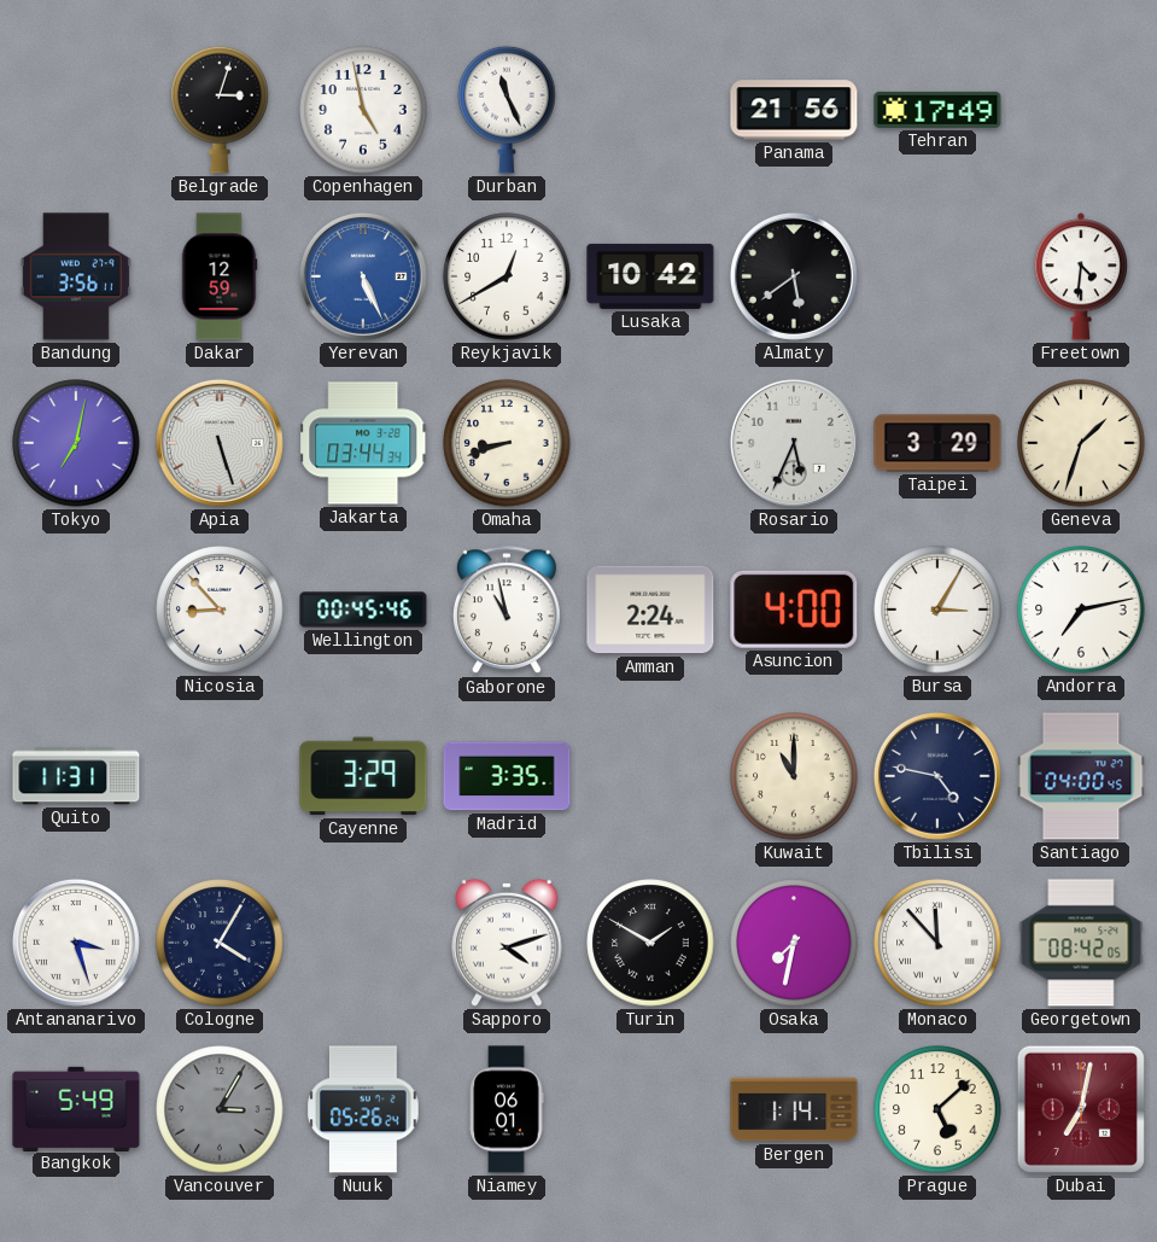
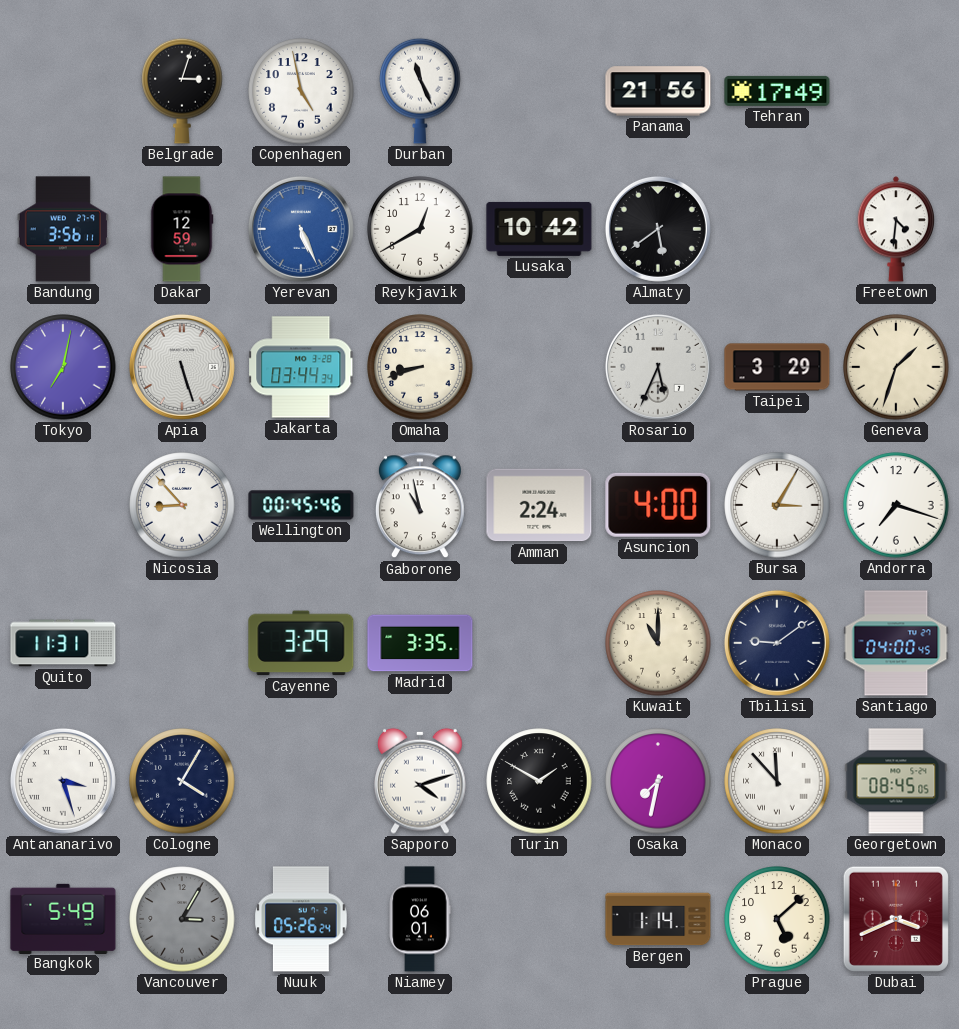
Andorra: 7:13 -> 7:18
Tbilisi: 4:47 -> 9:09
Georgetown: 08:42 -> 08:45
Dubai: 7:02 -> 3:41
